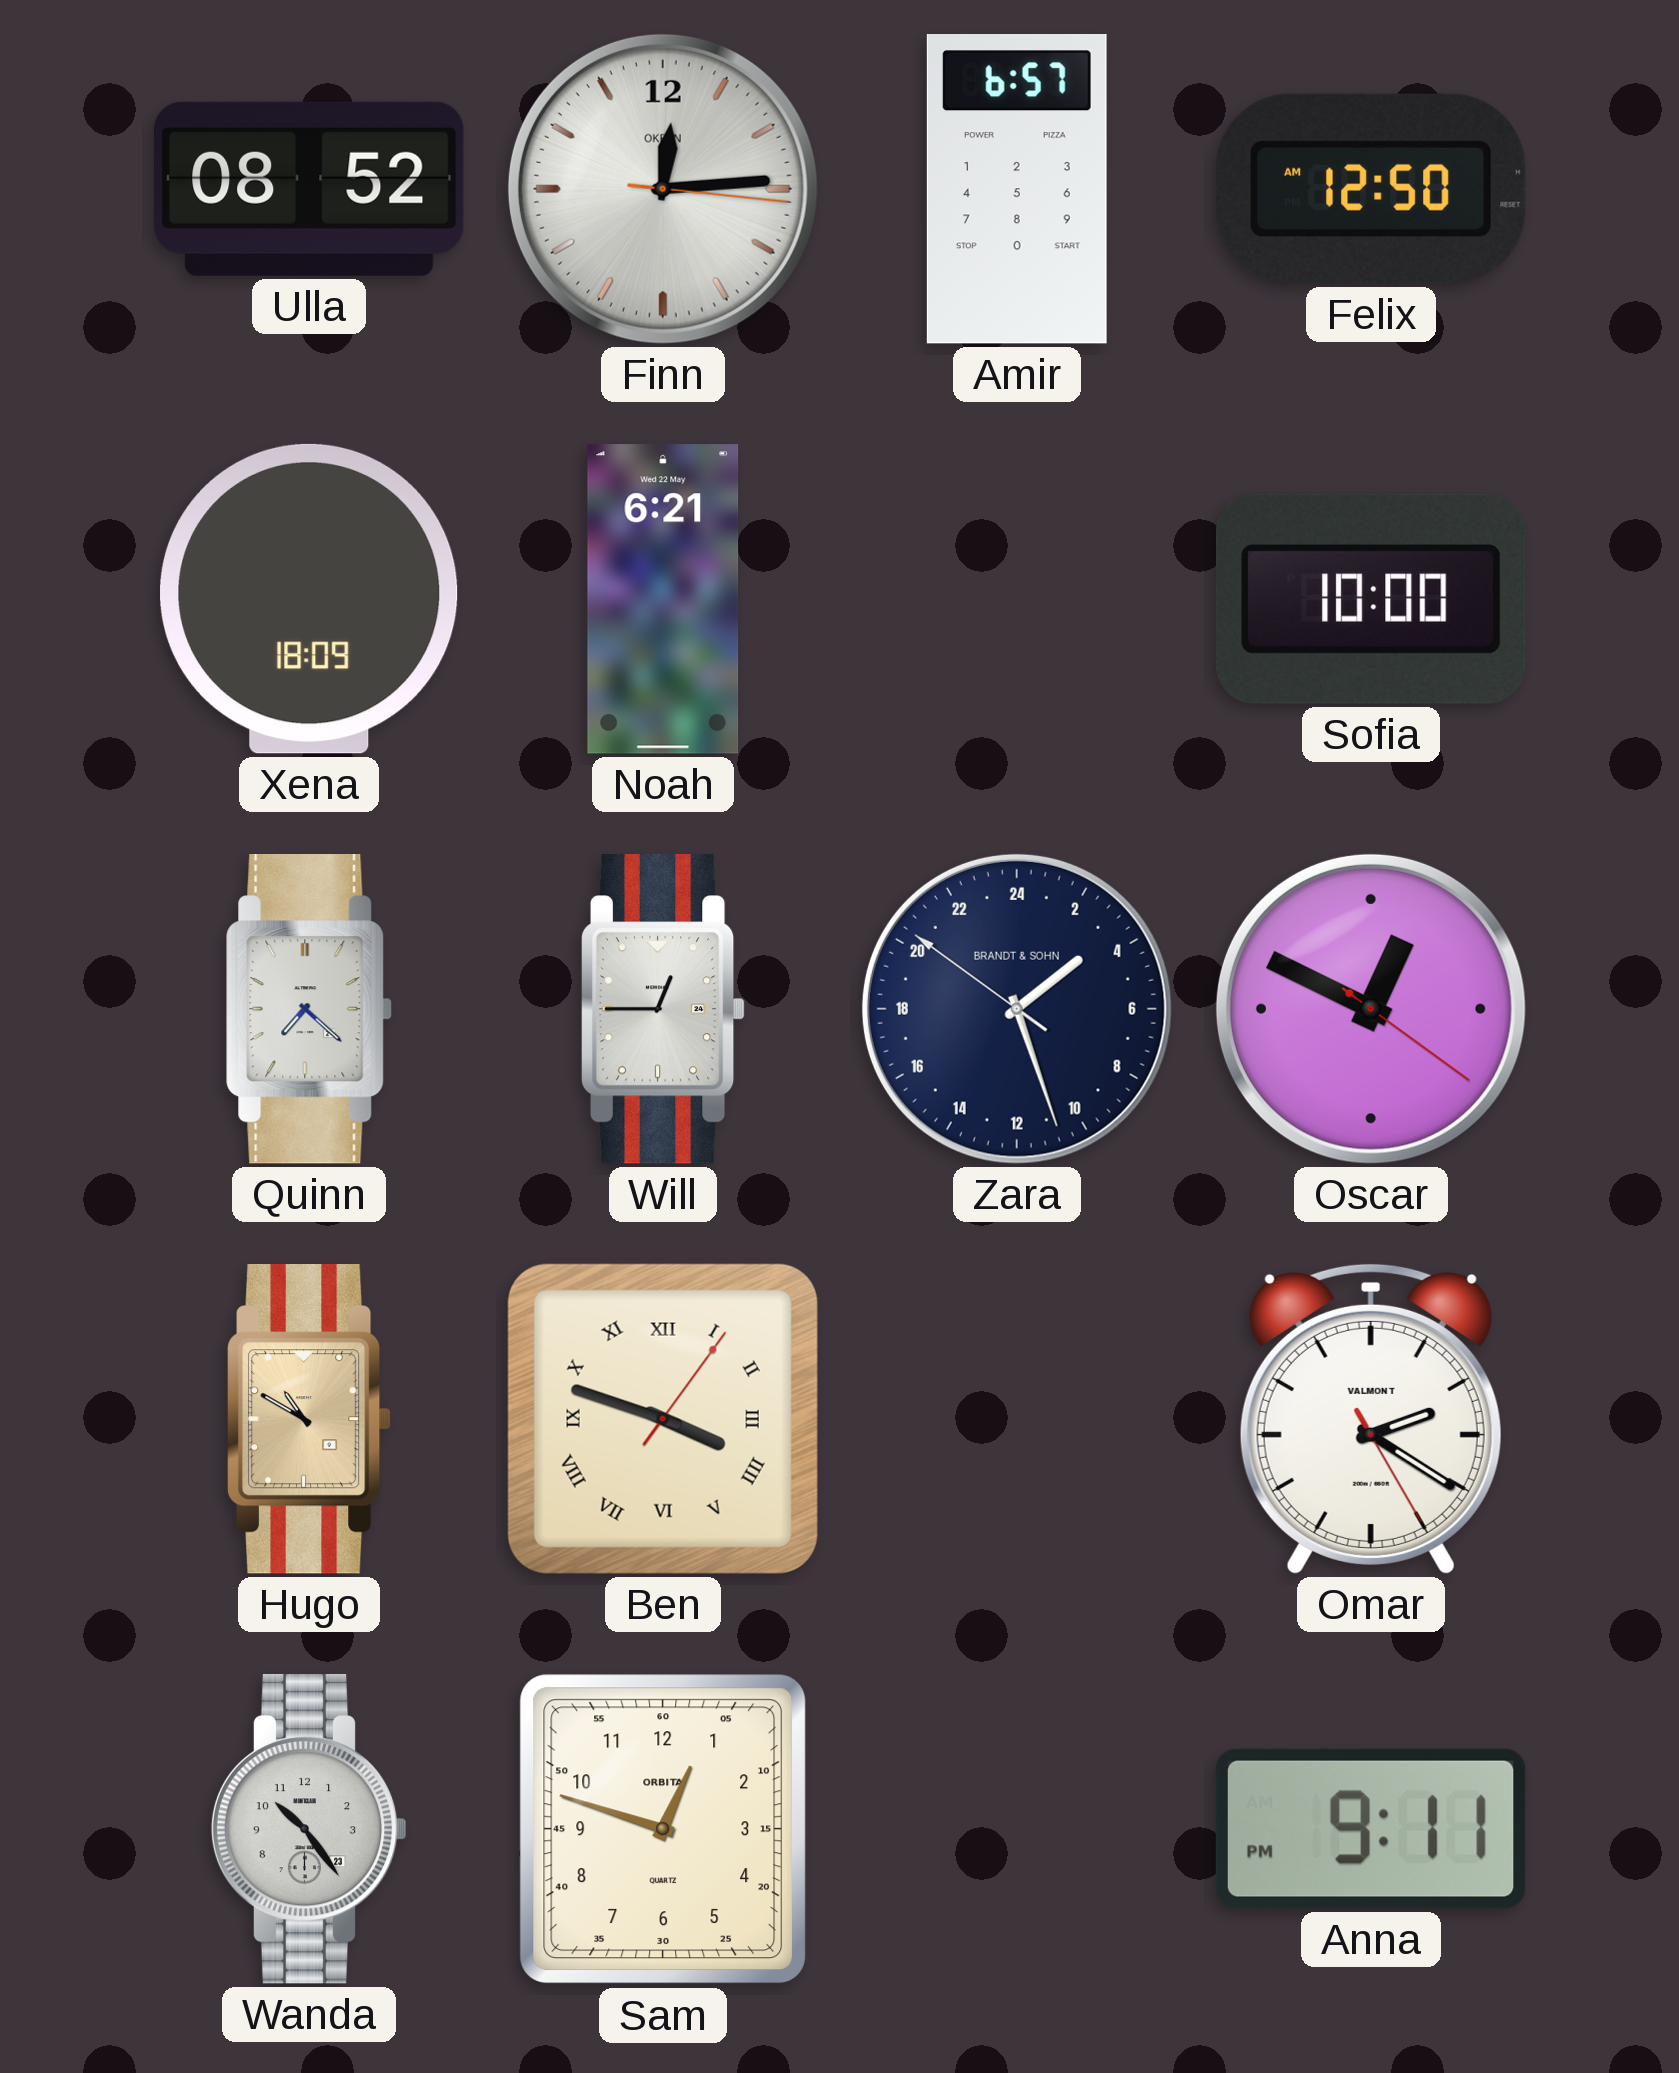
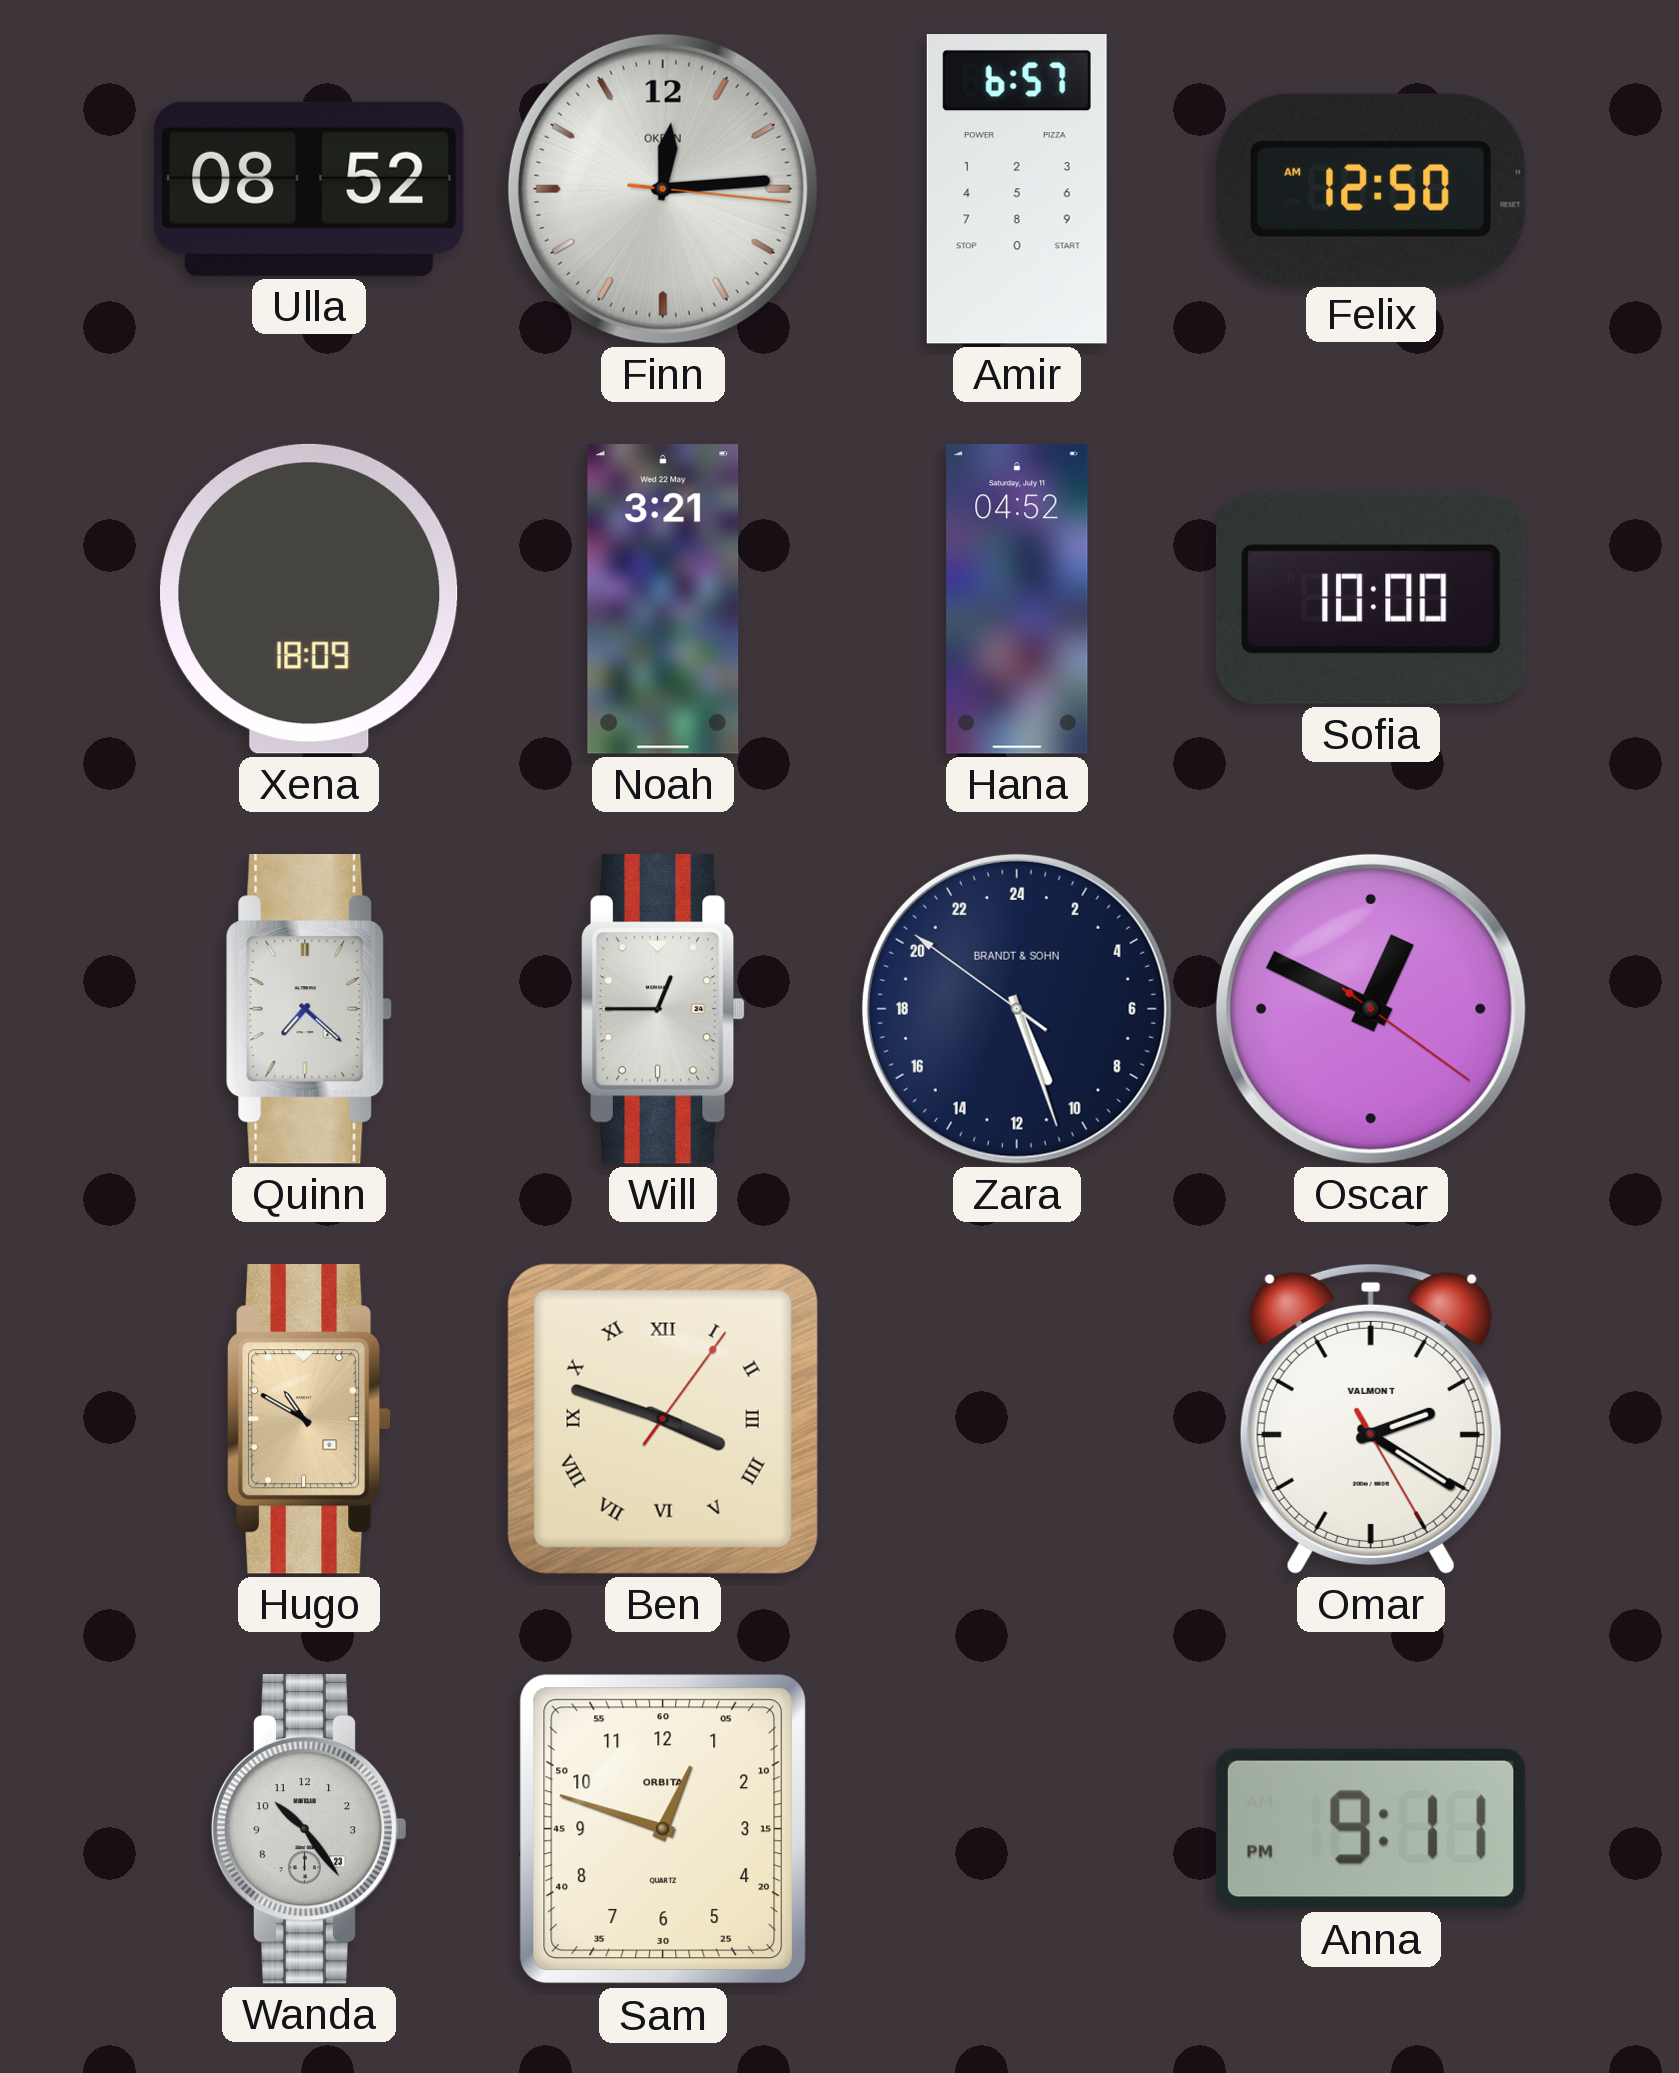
Noah: 6:21 -> 3:21
Hana: none -> 04:52
Zara: 3:26 -> 10:26
